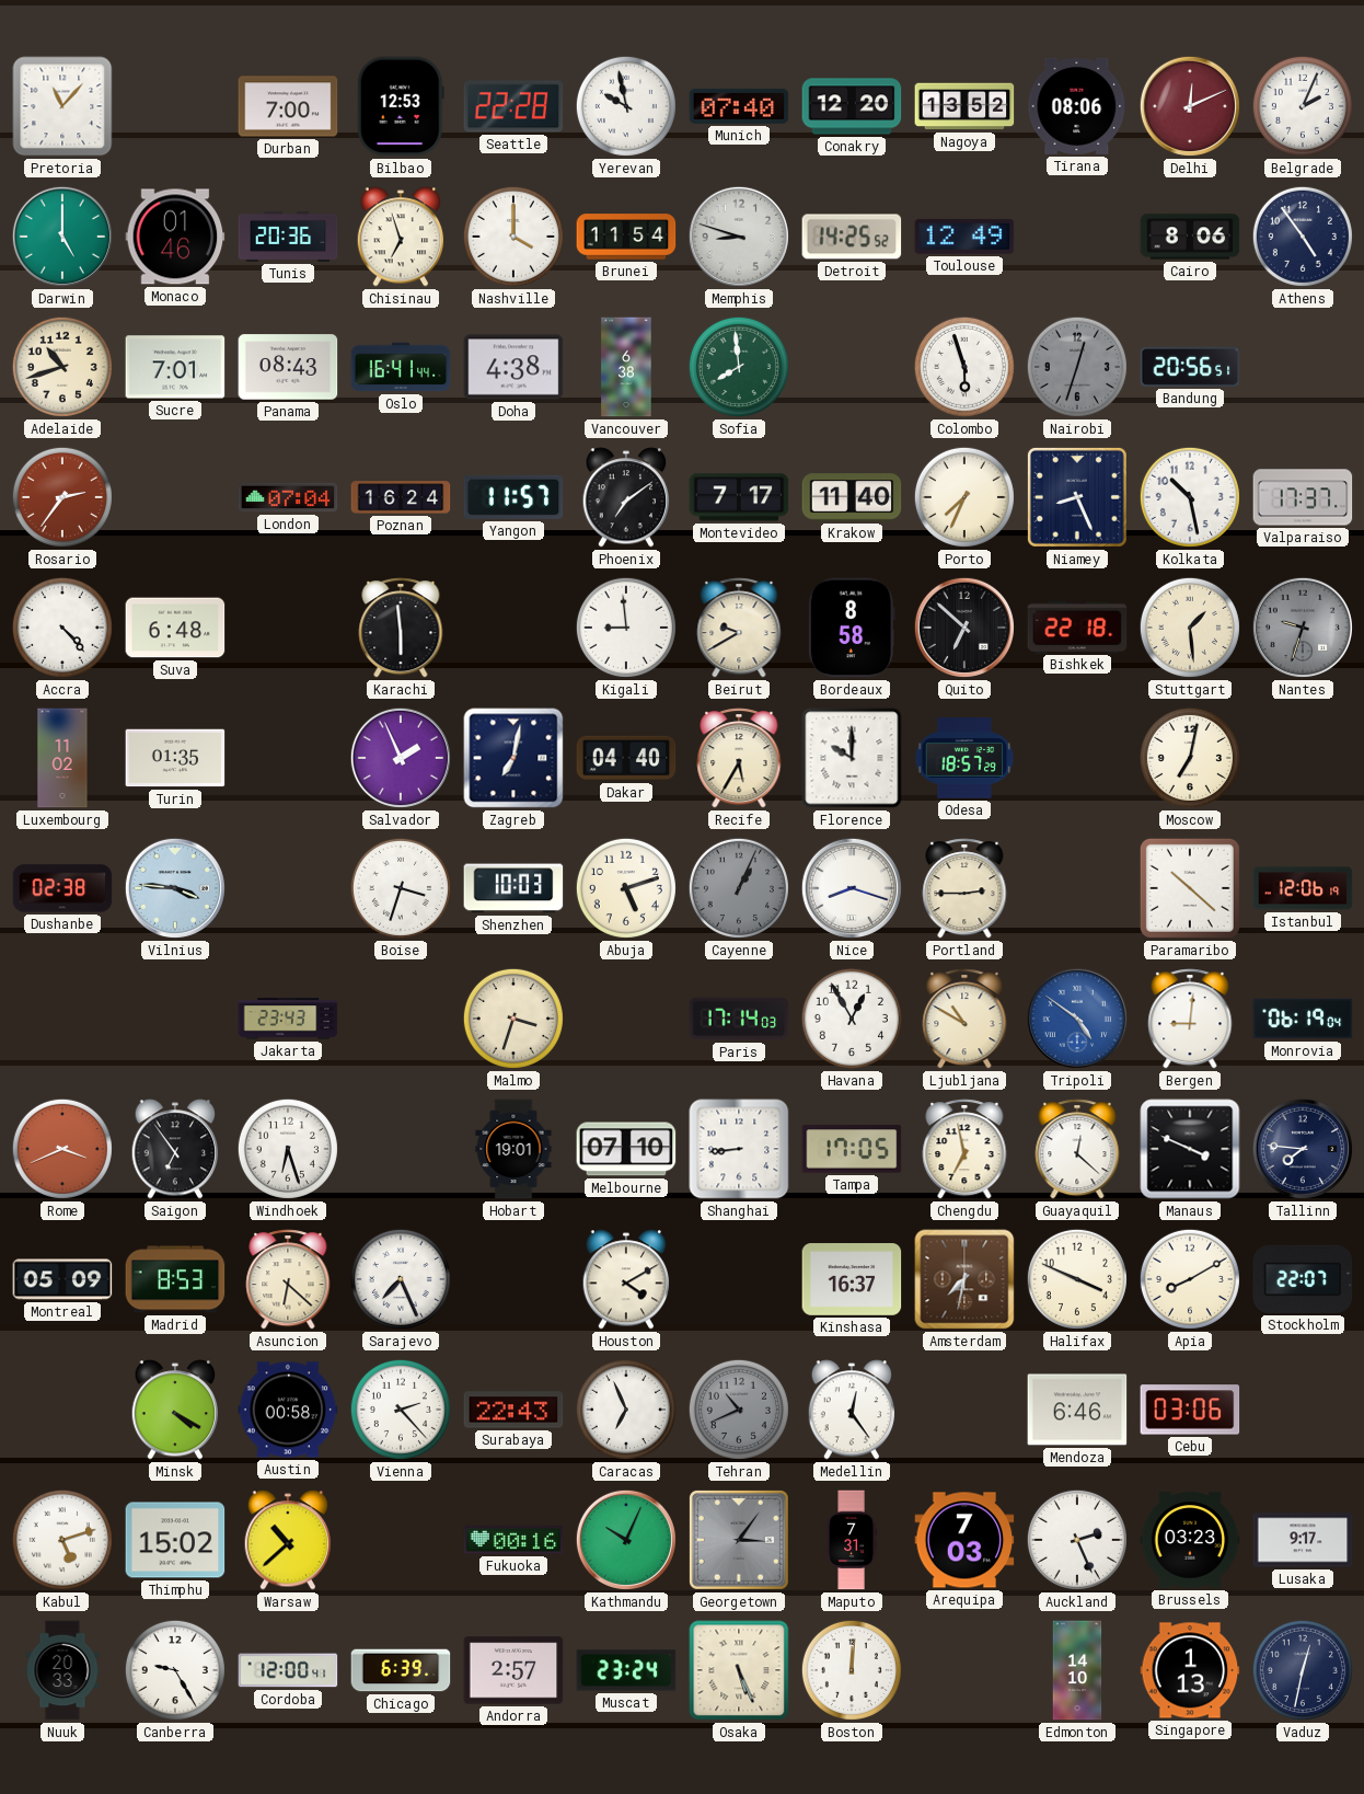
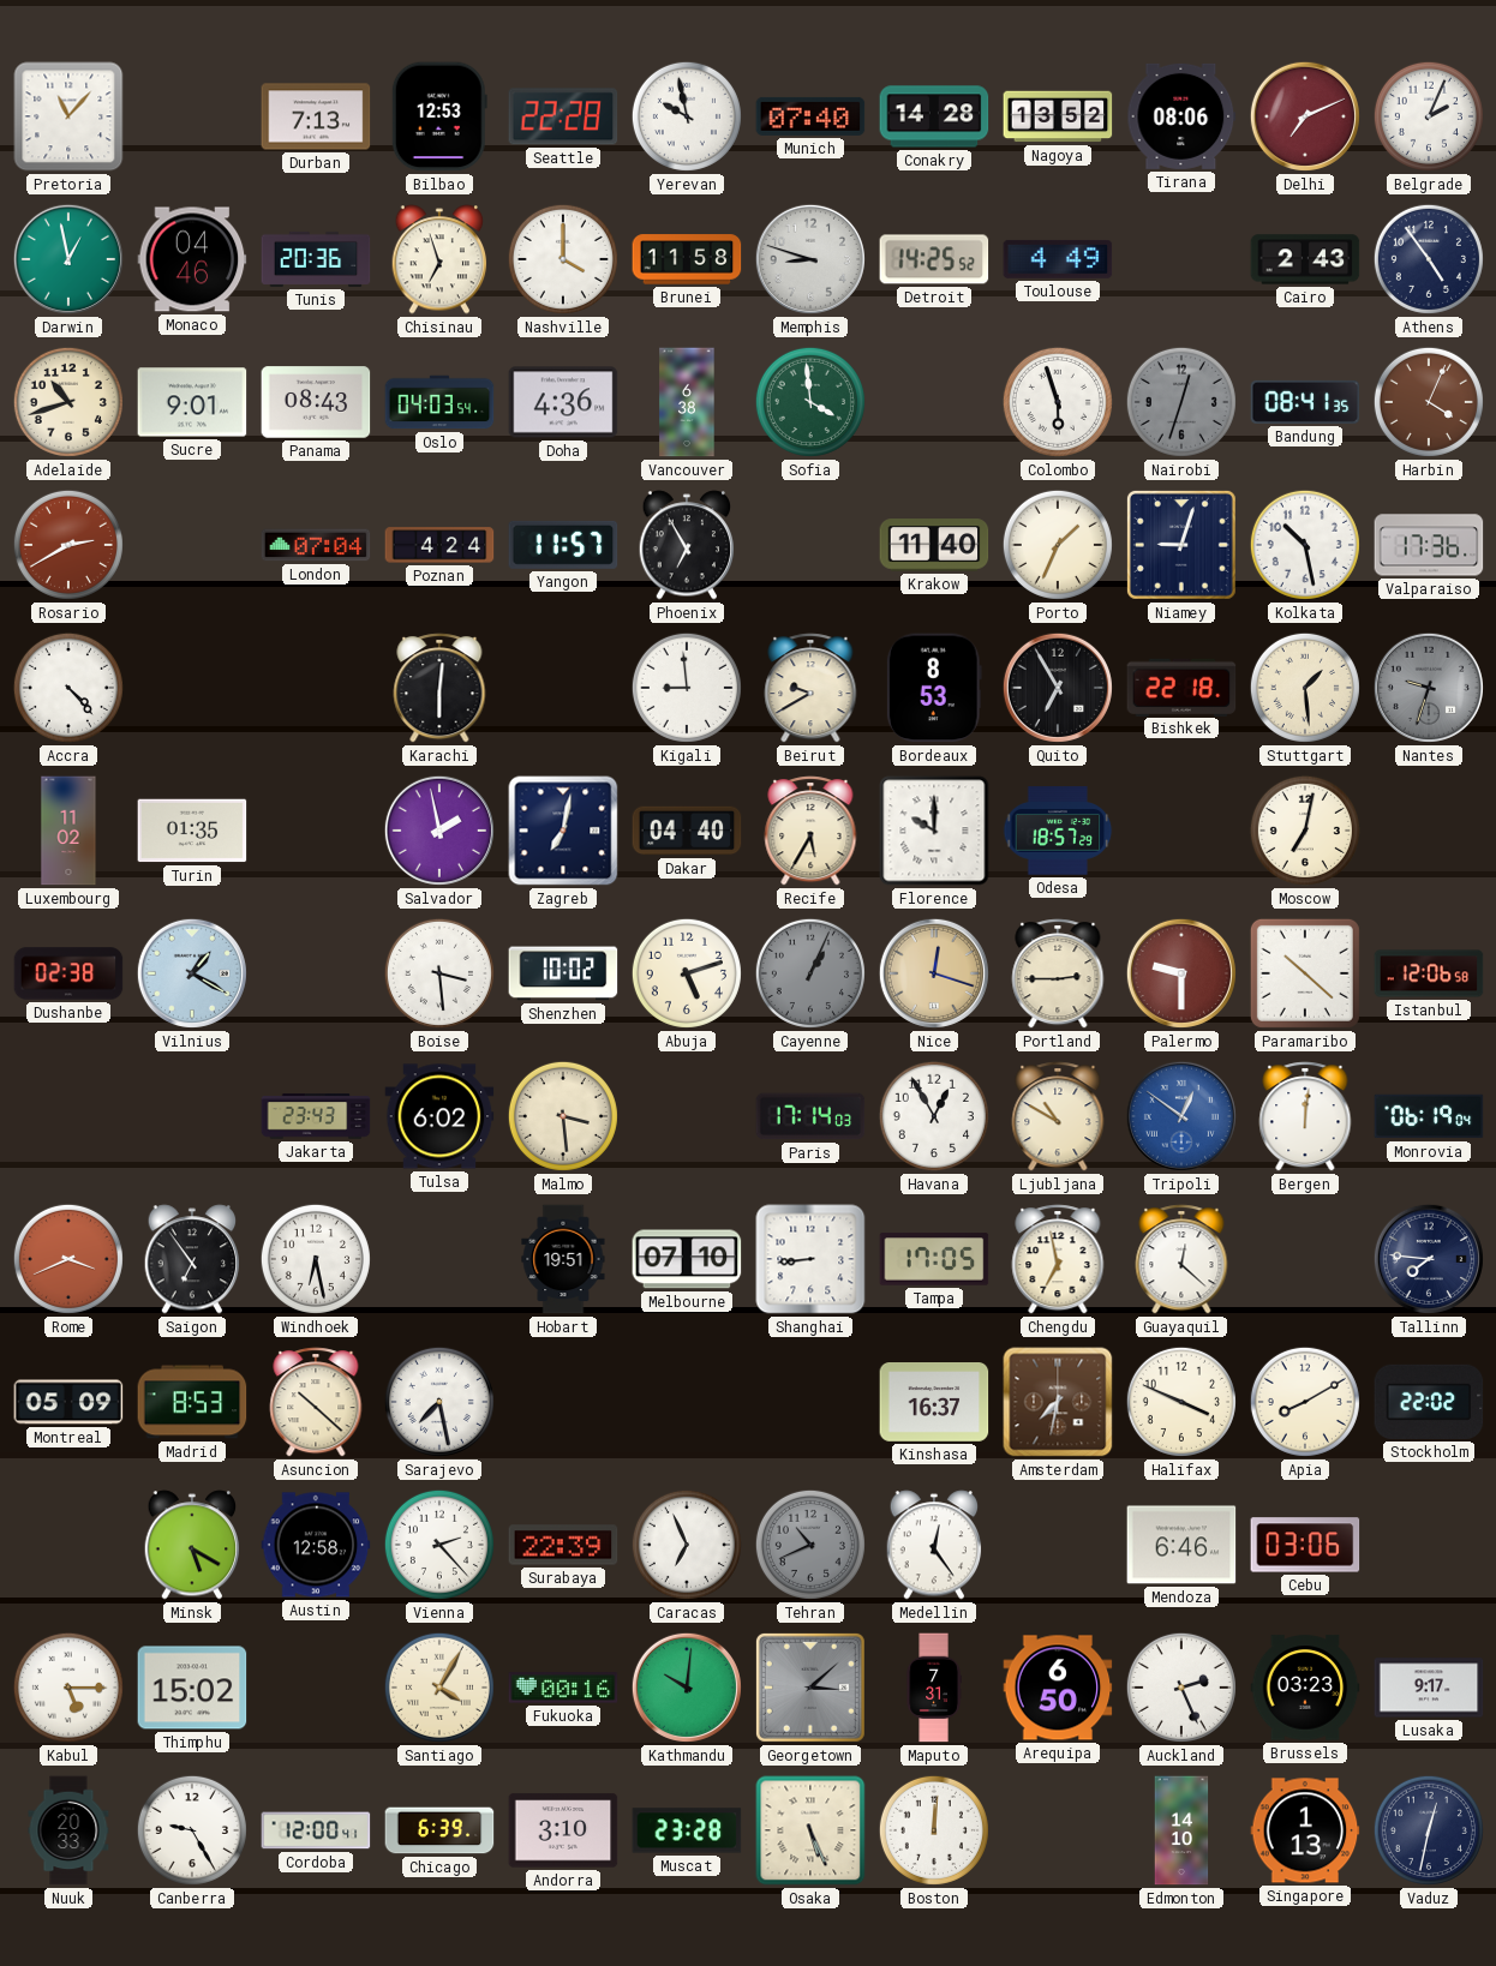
Durban: 7:00 -> 7:13
Conakry: 12:20 -> 14:28
Delhi: 12:11 -> 7:11
Darwin: 5:00 -> 12:58
Monaco: 01:46 -> 04:46
Brunei: 11:54 -> 11:58
Toulouse: 12:49 -> 4:49
Cairo: 8:06 -> 2:43
Sucre: 7:01 -> 9:01
Oslo: 16:41 -> 04:03
Doha: 4:38 -> 4:36
Sofia: 7:59 -> 3:59
Bandung: 20:56 -> 08:41
Harbin: none -> 4:04
Rosario: 2:36 -> 2:40
Poznan: 16:24 -> 4:24
Phoenix: 7:09 -> 6:55
Montevideo: 7:17 -> none
Porto: 7:34 -> 1:34
Niamey: 8:26 -> 9:03
Valparaiso: 17:37 -> 17:36
Suva: 6:48 -> none
Karachi: 5:59 -> 6:01
Bordeaux: 8:58 -> 8:53
Quito: 6:52 -> 6:55
Salvador: 1:56 -> 1:58
Vilnius: 3:46 -> 1:20
Boise: 3:33 -> 3:29
Shenzhen: 10:03 -> 10:02
Nice: 8:18 -> 12:18
Nice dial: white -> champagne
Palermo: none -> 9:30
Istanbul: 12:06:19 -> 12:06:58
Tulsa: none -> 6:02
Malmo: 3:33 -> 3:29
Tripoli: 4:51 -> 12:51
Bergen: 9:01 -> 12:01
Windhoek: 6:27 -> 6:28
Hobart: 19:01 -> 19:51
Manaus: 3:49 -> none
Asuncion: 6:22 -> 10:22
Sarajevo: 7:26 -> 7:28
Houston: 4:10 -> none
Stockholm: 22:07 -> 22:02
Minsk: 4:20 -> 5:20
Austin: 00:58 -> 12:58
Surabaya: 22:43 -> 22:39
Kabul: 5:12 -> 5:15
Warsaw: 10:38 -> none
Santiago: none -> 4:05
Kathmandu: 10:04 -> 10:01
Georgetown: 3:06 -> 3:08
Arequipa: 7:03 -> 6:50
Andorra: 2:57 -> 3:10
Muscat: 23:24 -> 23:28
